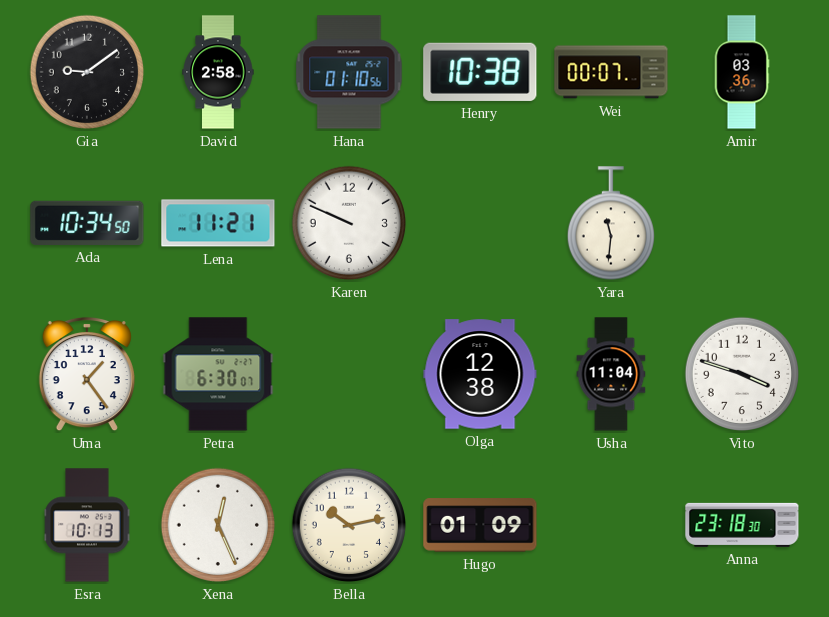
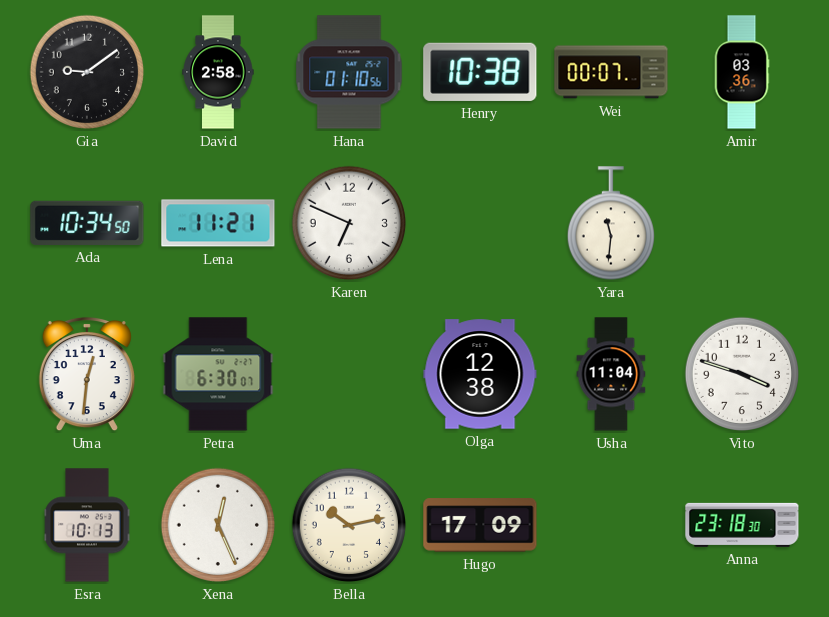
Karen: 9:49 -> 6:49
Uma: 1:24 -> 12:31
Hugo: 01:09 -> 17:09
